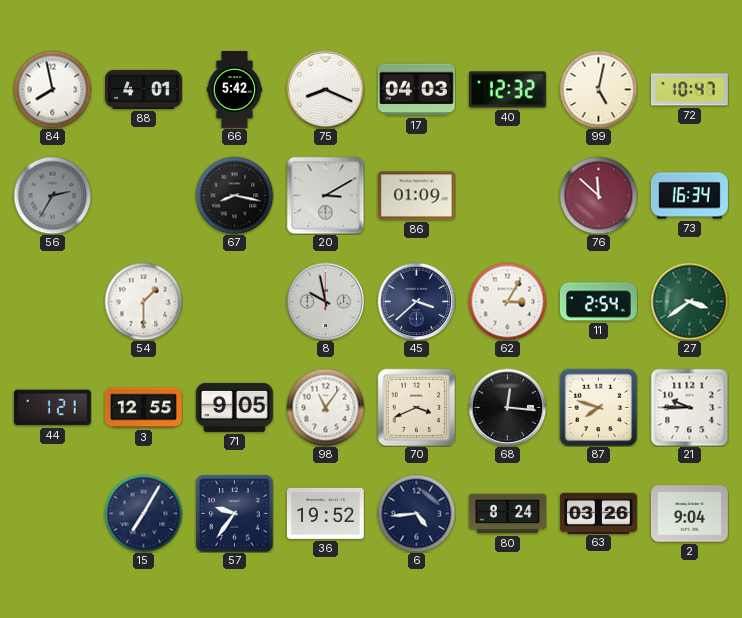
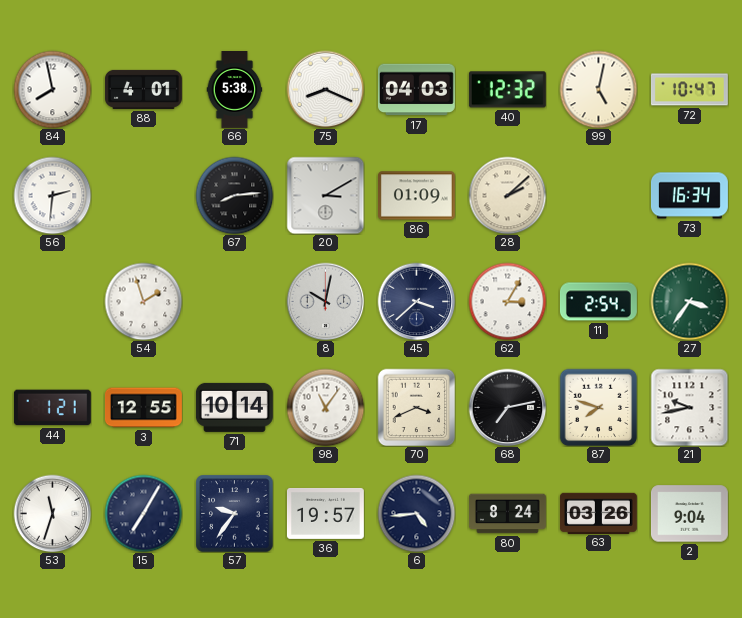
66: 5:42 -> 5:38
56: 2:35 -> 2:31
56 dial: grey -> white
67: 8:17 -> 8:14
28: none -> 2:08
76: 11:52 -> none
54: 1:30 -> 1:57
8: 9:58 -> 10:02
27: 3:39 -> 3:36
71: 9:05 -> 10:14
68: 12:16 -> 7:13
21: 9:45 -> 9:43
53: none -> 11:33
36: 19:52 -> 19:57
